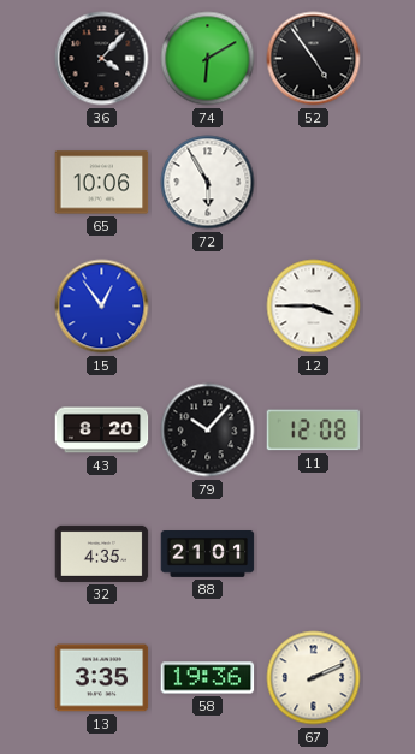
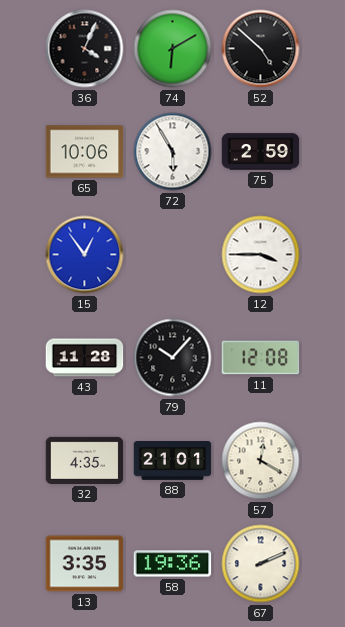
36: 4:07 -> 4:04
52: 4:54 -> 4:52
75: none -> 2:59
43: 8:20 -> 11:28
57: none -> 12:20
